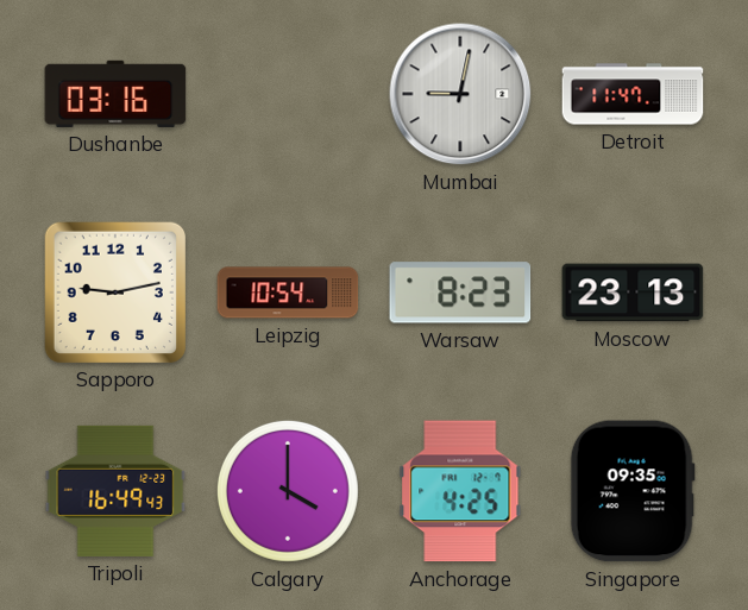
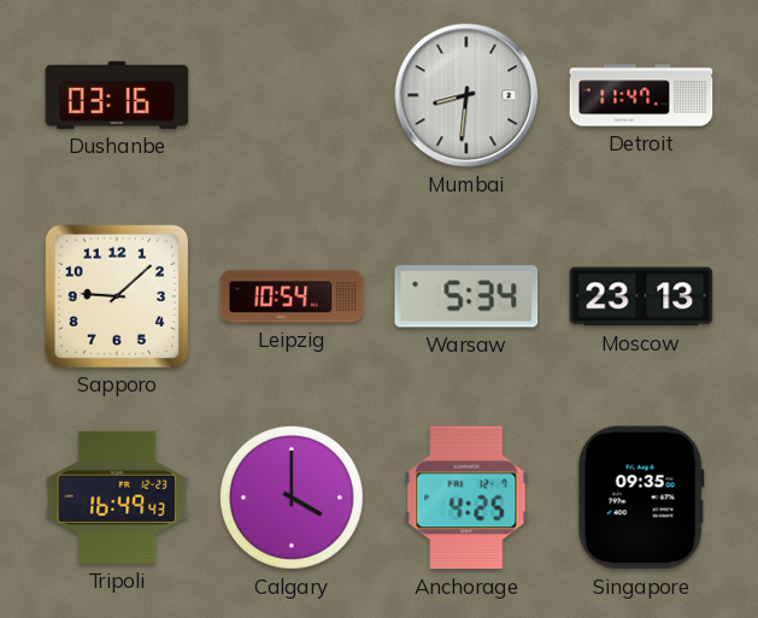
Mumbai: 9:02 -> 8:31
Sapporo: 9:13 -> 9:08
Warsaw: 8:23 -> 5:34
